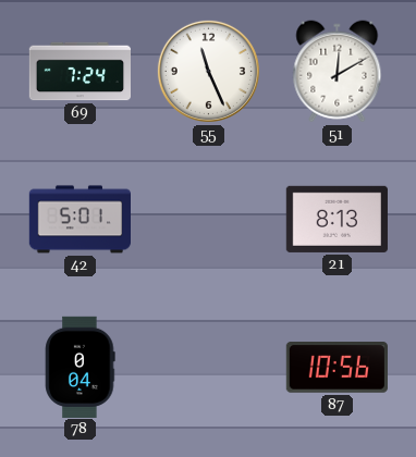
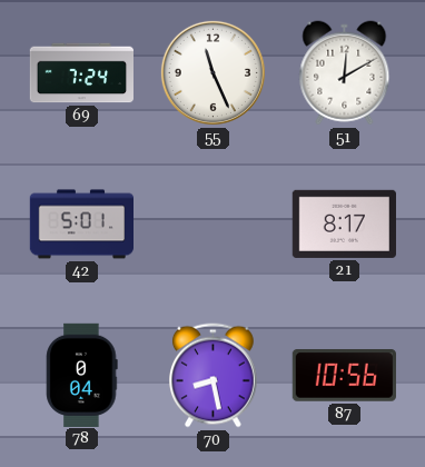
21: 8:13 -> 8:17
70: none -> 8:28
